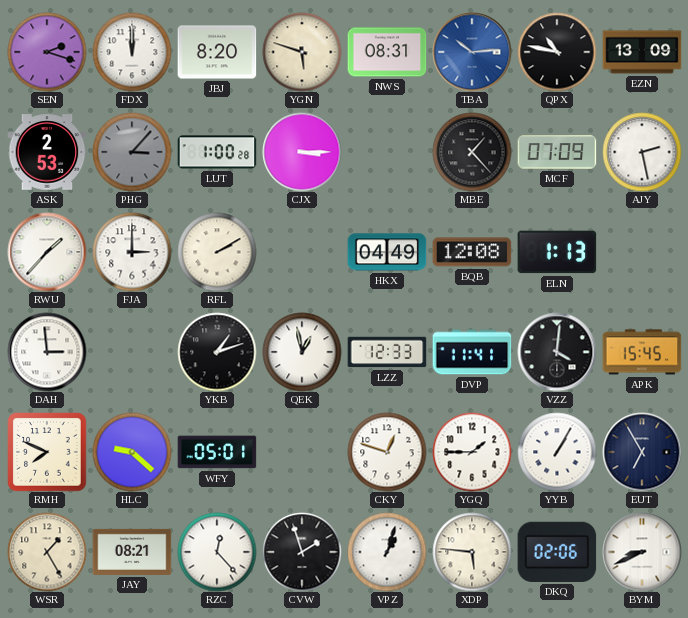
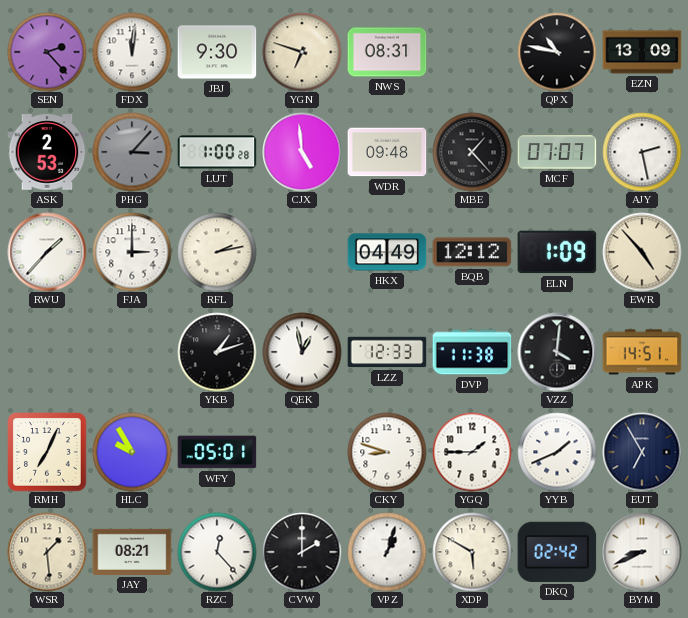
SEN: 2:18 -> 2:23
FDX: 12:00 -> 12:01
JBJ: 8:20 -> 9:30
YGN: 5:48 -> 6:48
TBA: 10:14 -> none
CJX: 3:15 -> 4:59
WDR: none -> 09:48
MCF: 07:09 -> 07:07
RFL: 2:10 -> 2:13
BQB: 12:08 -> 12:12
ELN: 1:13 -> 1:09
EWR: none -> 4:53
DAH: 2:59 -> none
DVP: 11:41 -> 11:38
APK: 15:45 -> 14:51
RMH: 7:49 -> 7:04
HLC: 9:22 -> 9:55
CKY: 12:48 -> 8:48
YYB: 1:05 -> 1:41
WSR: 1:25 -> 1:29
CVW: 1:57 -> 2:00
XDP: 5:46 -> 5:50
DKQ: 02:06 -> 02:42
